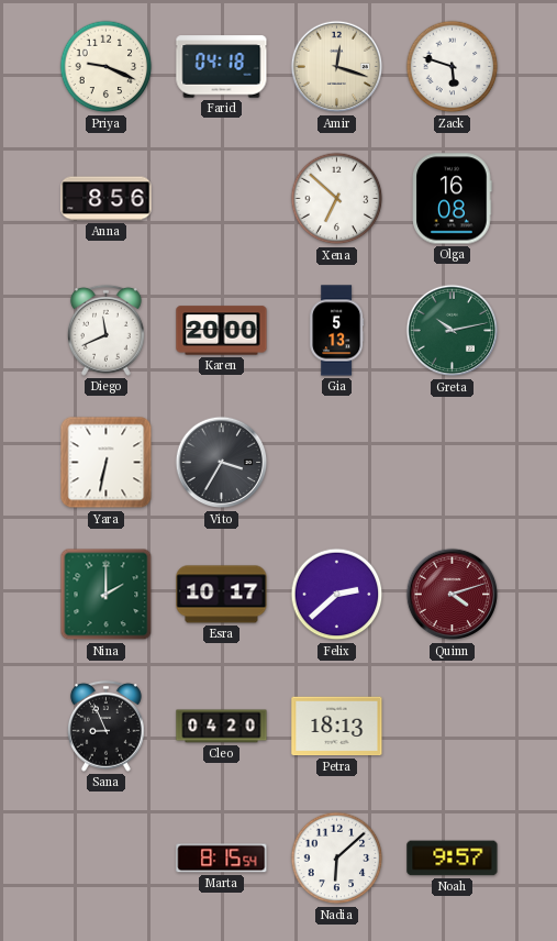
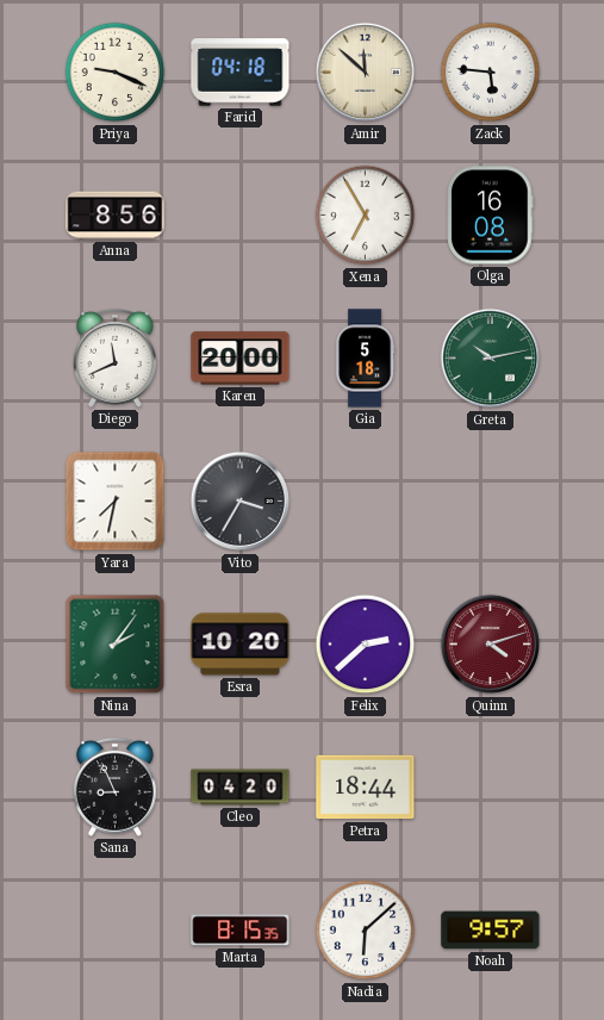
Amir: 12:18 -> 11:52
Zack: 5:48 -> 5:46
Xena: 6:52 -> 6:55
Gia: 5:13 -> 5:18
Yara: 6:32 -> 7:32
Nina: 2:00 -> 2:06
Esra: 10:17 -> 10:20
Petra: 18:13 -> 18:44
Marta: 8:15:54 -> 8:15:35
